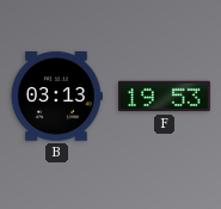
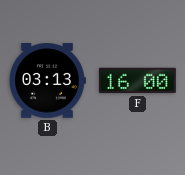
F: 19:53 -> 16:00
